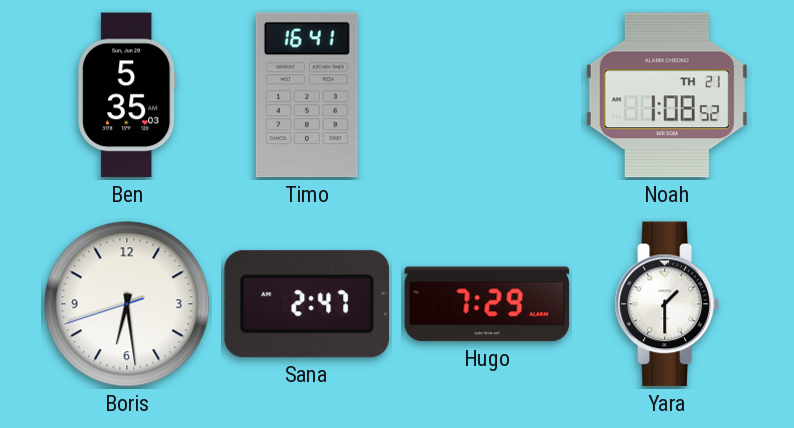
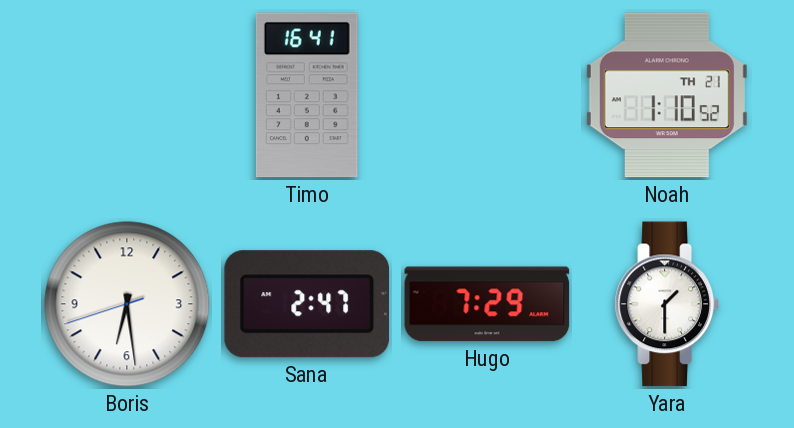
Ben: 5:35 -> none
Noah: 1:08 -> 1:10
